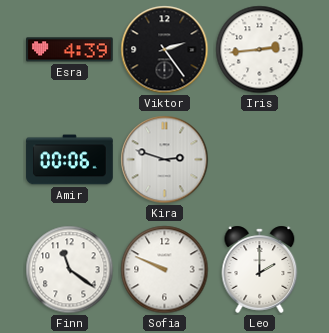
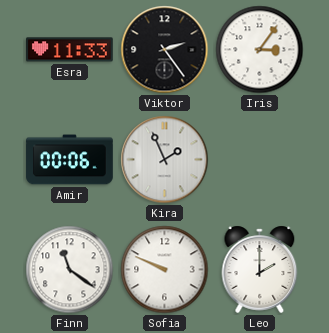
Esra: 4:39 -> 11:33
Iris: 2:44 -> 3:06
Kira: 2:48 -> 1:56
